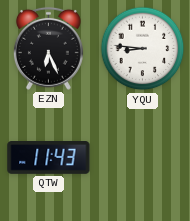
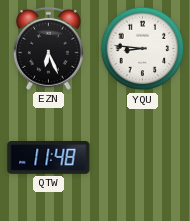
QTW: 11:43 -> 11:48
